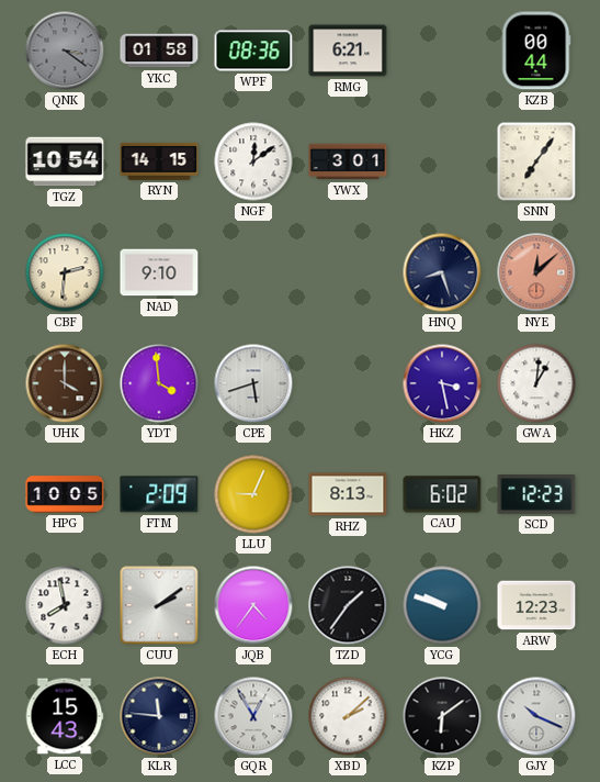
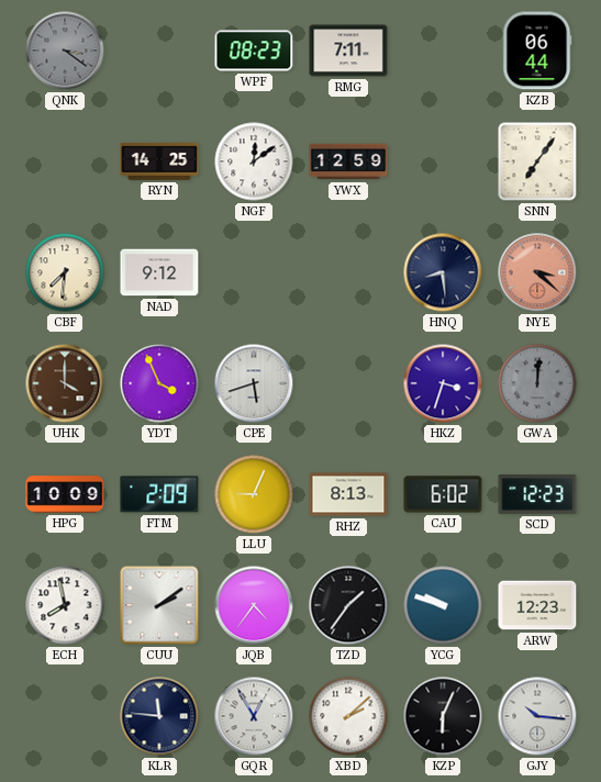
YKC: 01:58 -> none
WPF: 08:36 -> 08:23
RMG: 6:21 -> 7:11
KZB: 00:44 -> 06:44
TGZ: 10:54 -> none
RYN: 14:15 -> 14:25
YWX: 3:01 -> 12:59
CBF: 2:31 -> 7:31
NAD: 9:10 -> 9:12
HNQ: 8:27 -> 8:29
NYE: 12:08 -> 3:22
YDT: 3:59 -> 3:56
HKZ: 3:28 -> 3:33
GWA: 1:01 -> 12:01
GWA dial: white -> grey
HPG: 10:05 -> 10:09
LCC: 15:43 -> none
KZP: 6:09 -> 6:04
GJY: 10:19 -> 10:16
